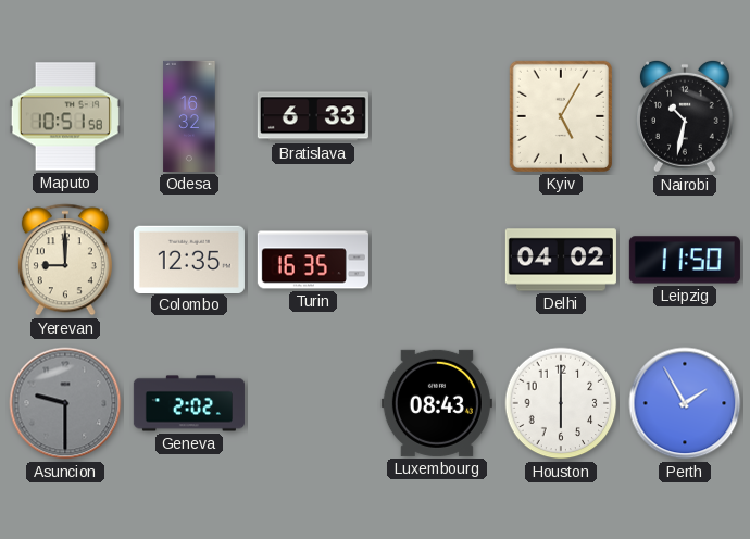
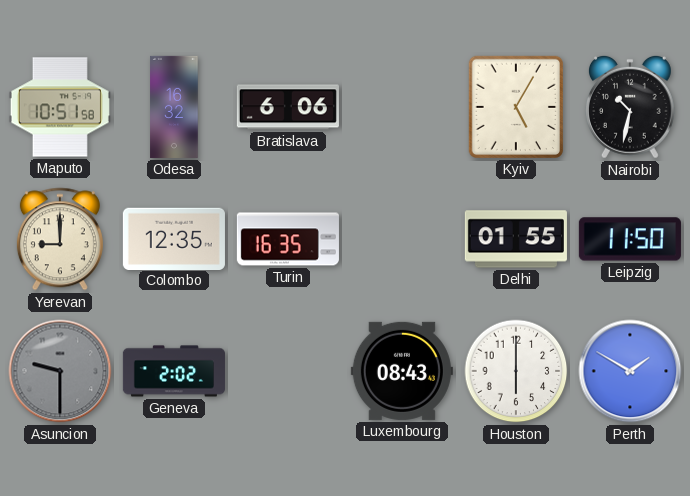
Bratislava: 6:33 -> 6:06
Delhi: 04:02 -> 01:55
Perth: 1:55 -> 1:50
